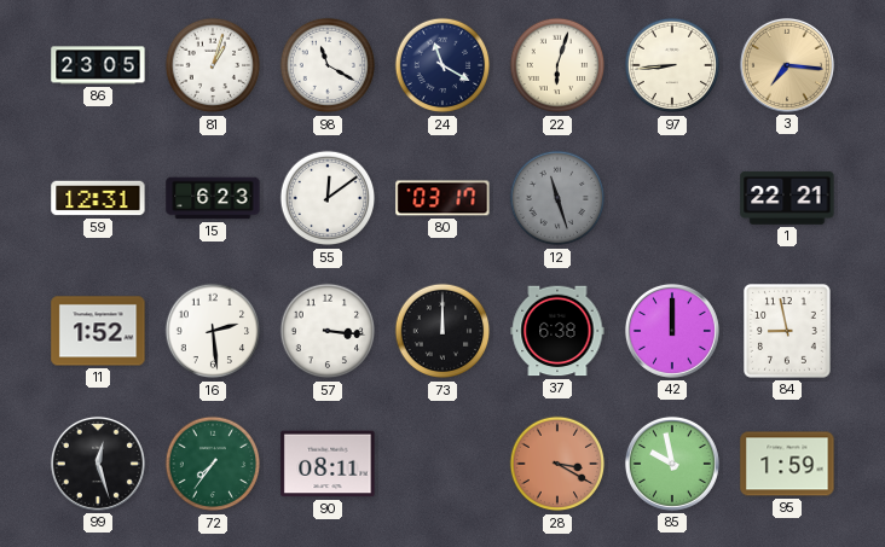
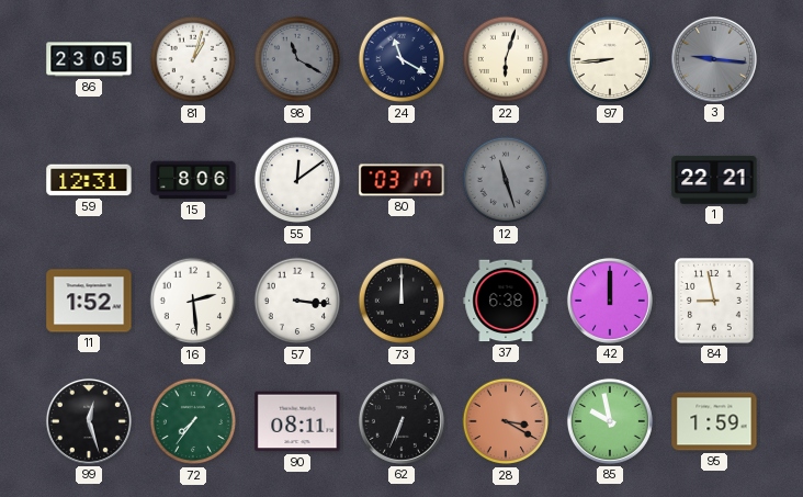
98 dial: white -> grey
3: 7:16 -> 9:16
3 dial: champagne -> grey
15: 6:23 -> 8:06
62: none -> 6:34
